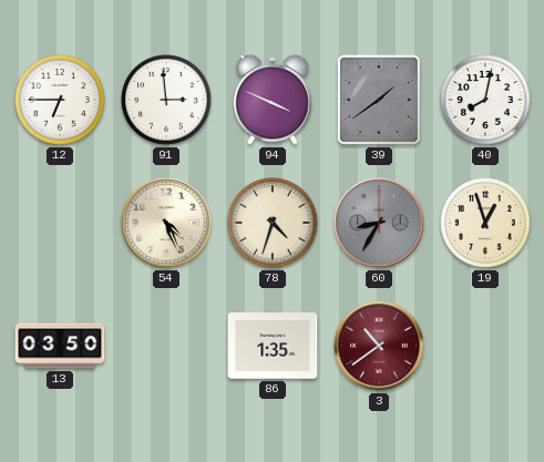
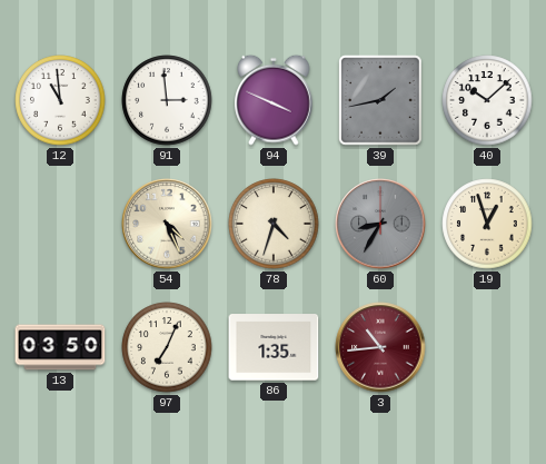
12: 6:45 -> 10:59
39: 1:39 -> 1:43
40: 8:02 -> 10:08
97: none -> 7:04
3: 10:39 -> 10:44
